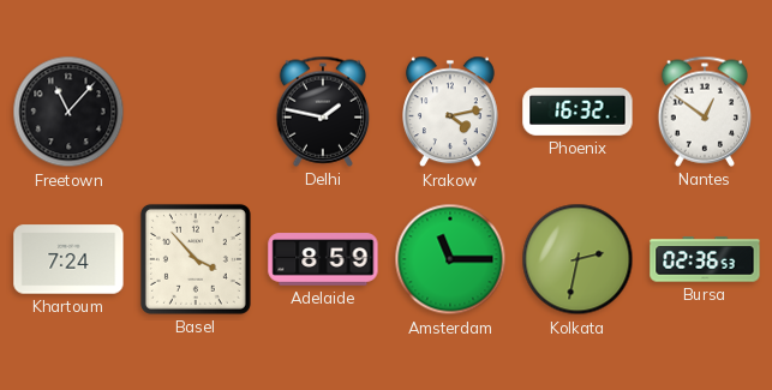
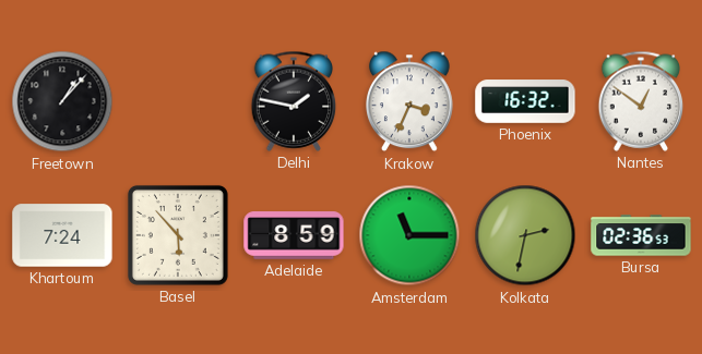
Freetown: 11:07 -> 1:07
Krakow: 4:13 -> 3:34
Basel: 3:53 -> 5:53
